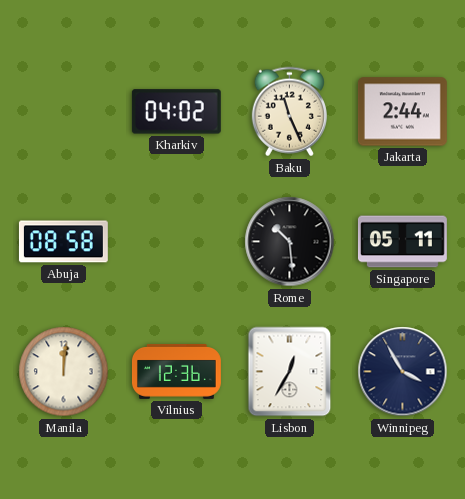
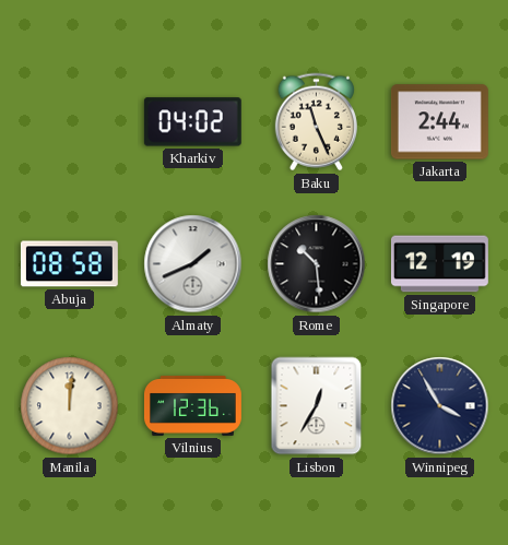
Almaty: none -> 1:41
Singapore: 05:11 -> 12:19
